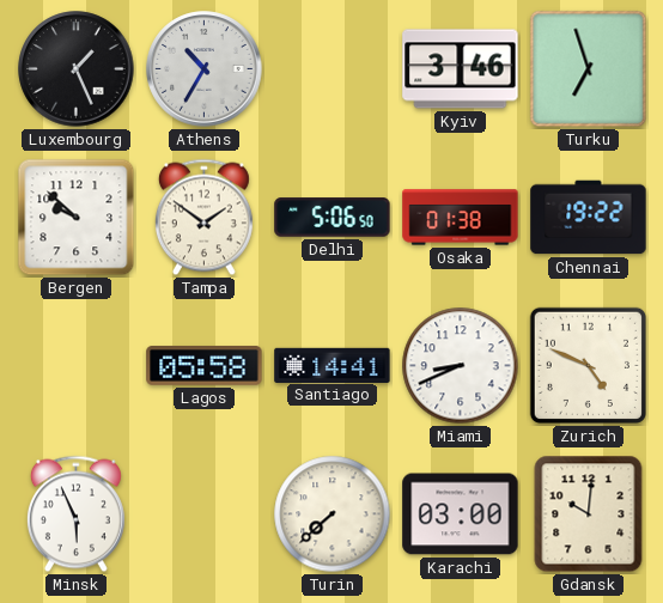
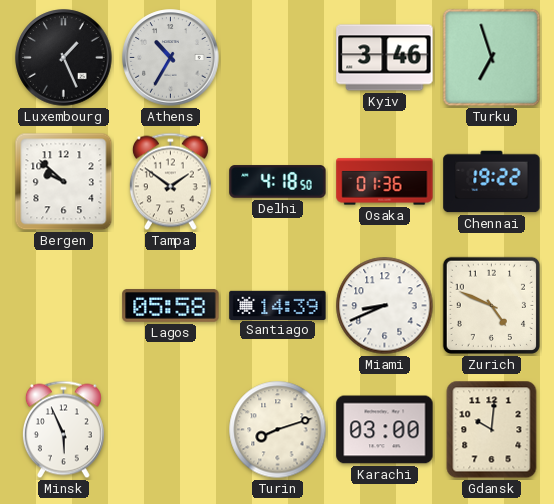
Delhi: 5:06 -> 4:18
Osaka: 01:38 -> 01:36
Santiago: 14:41 -> 14:39
Turin: 7:38 -> 8:12
